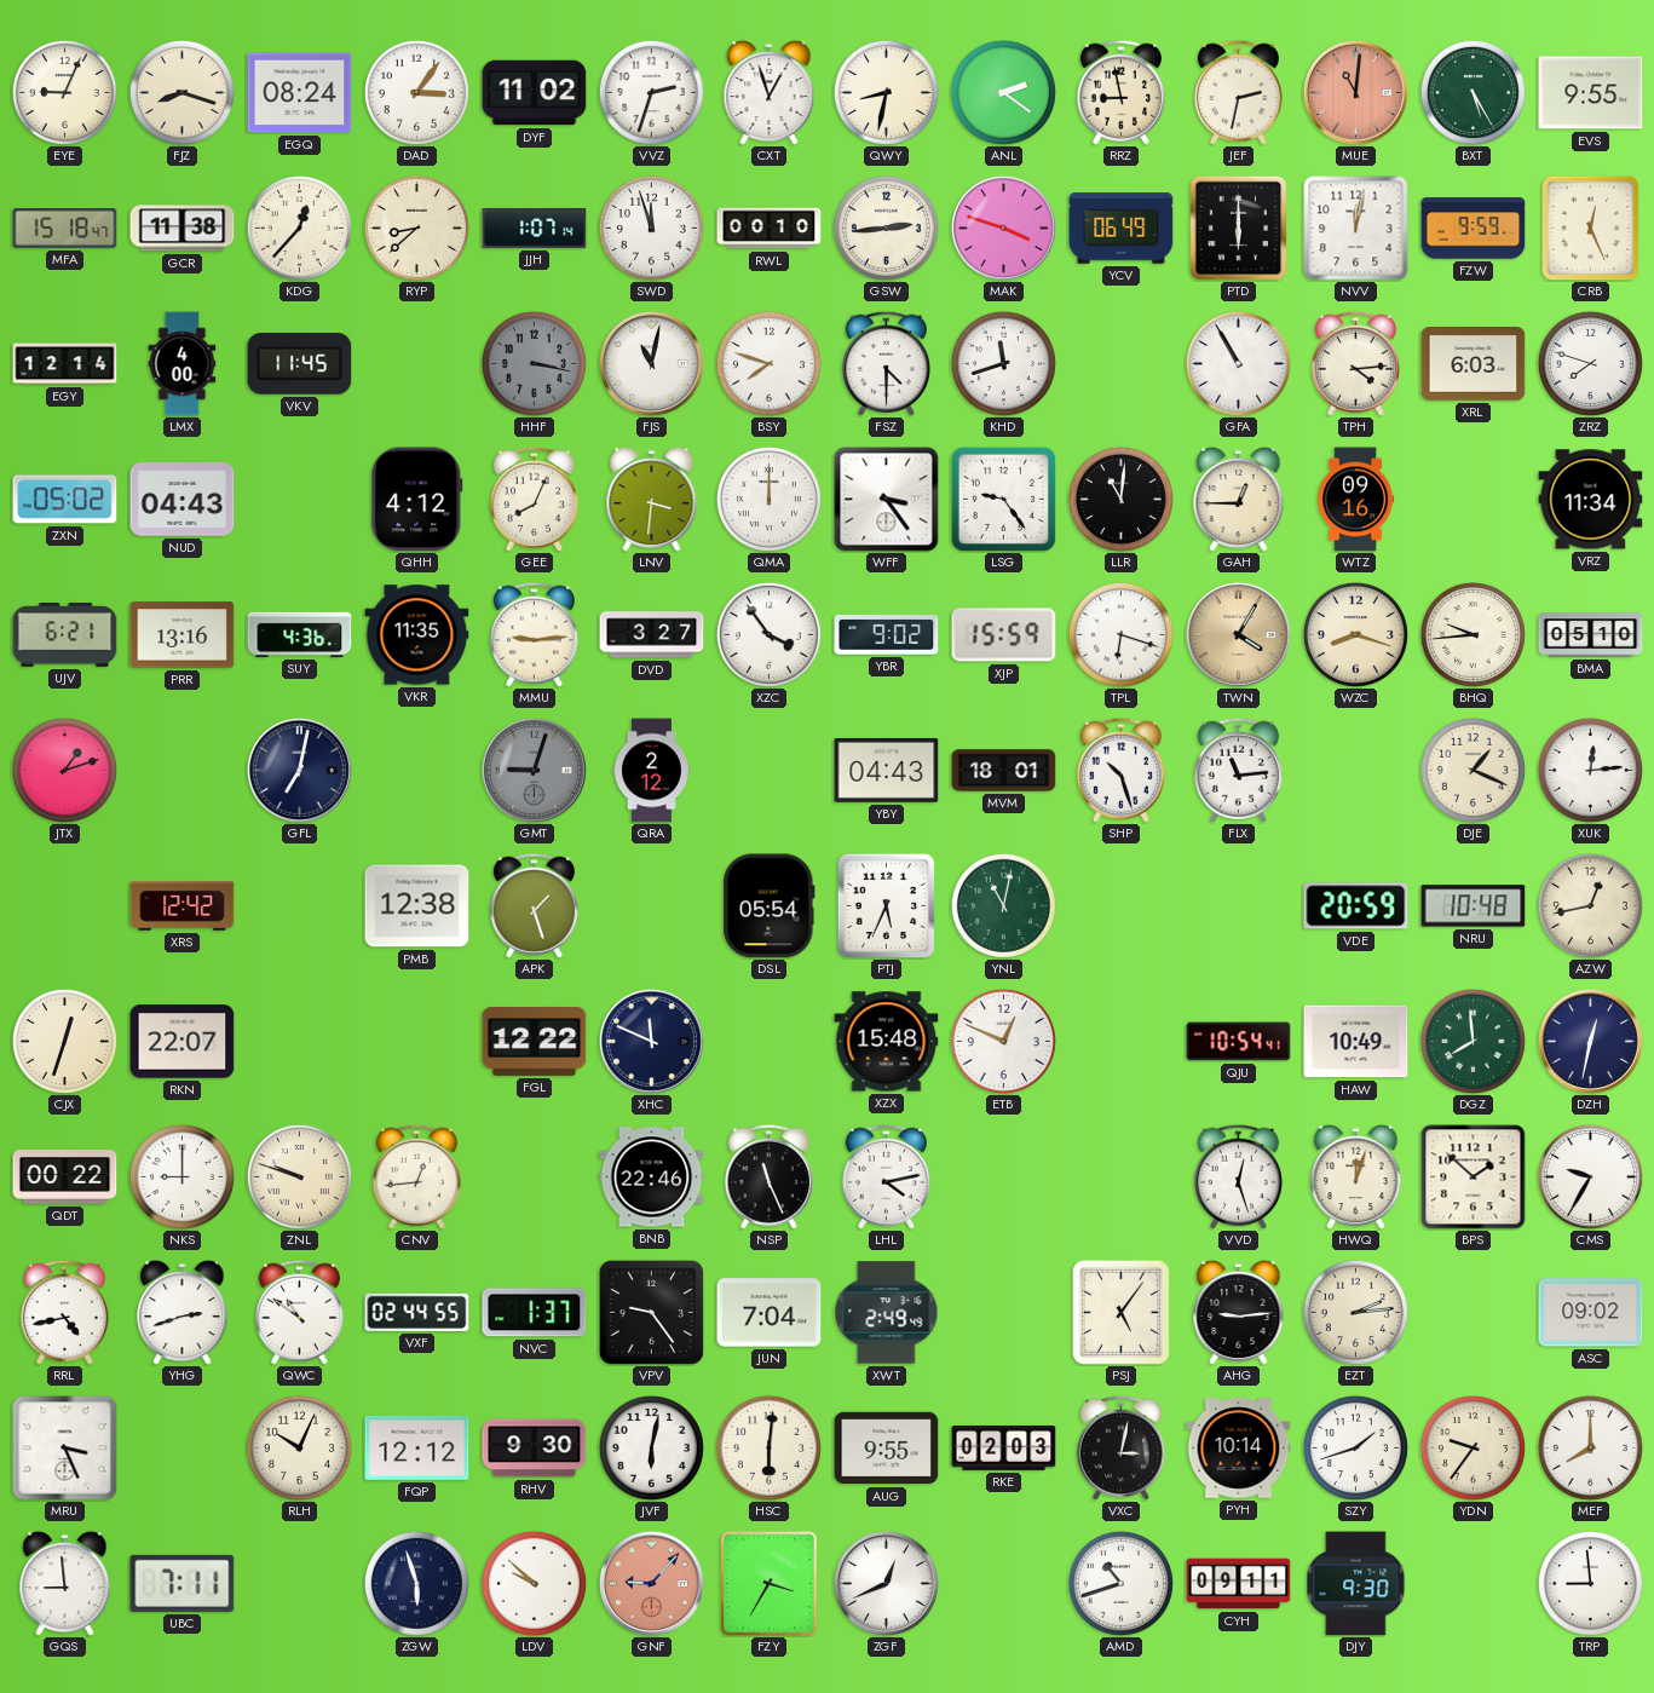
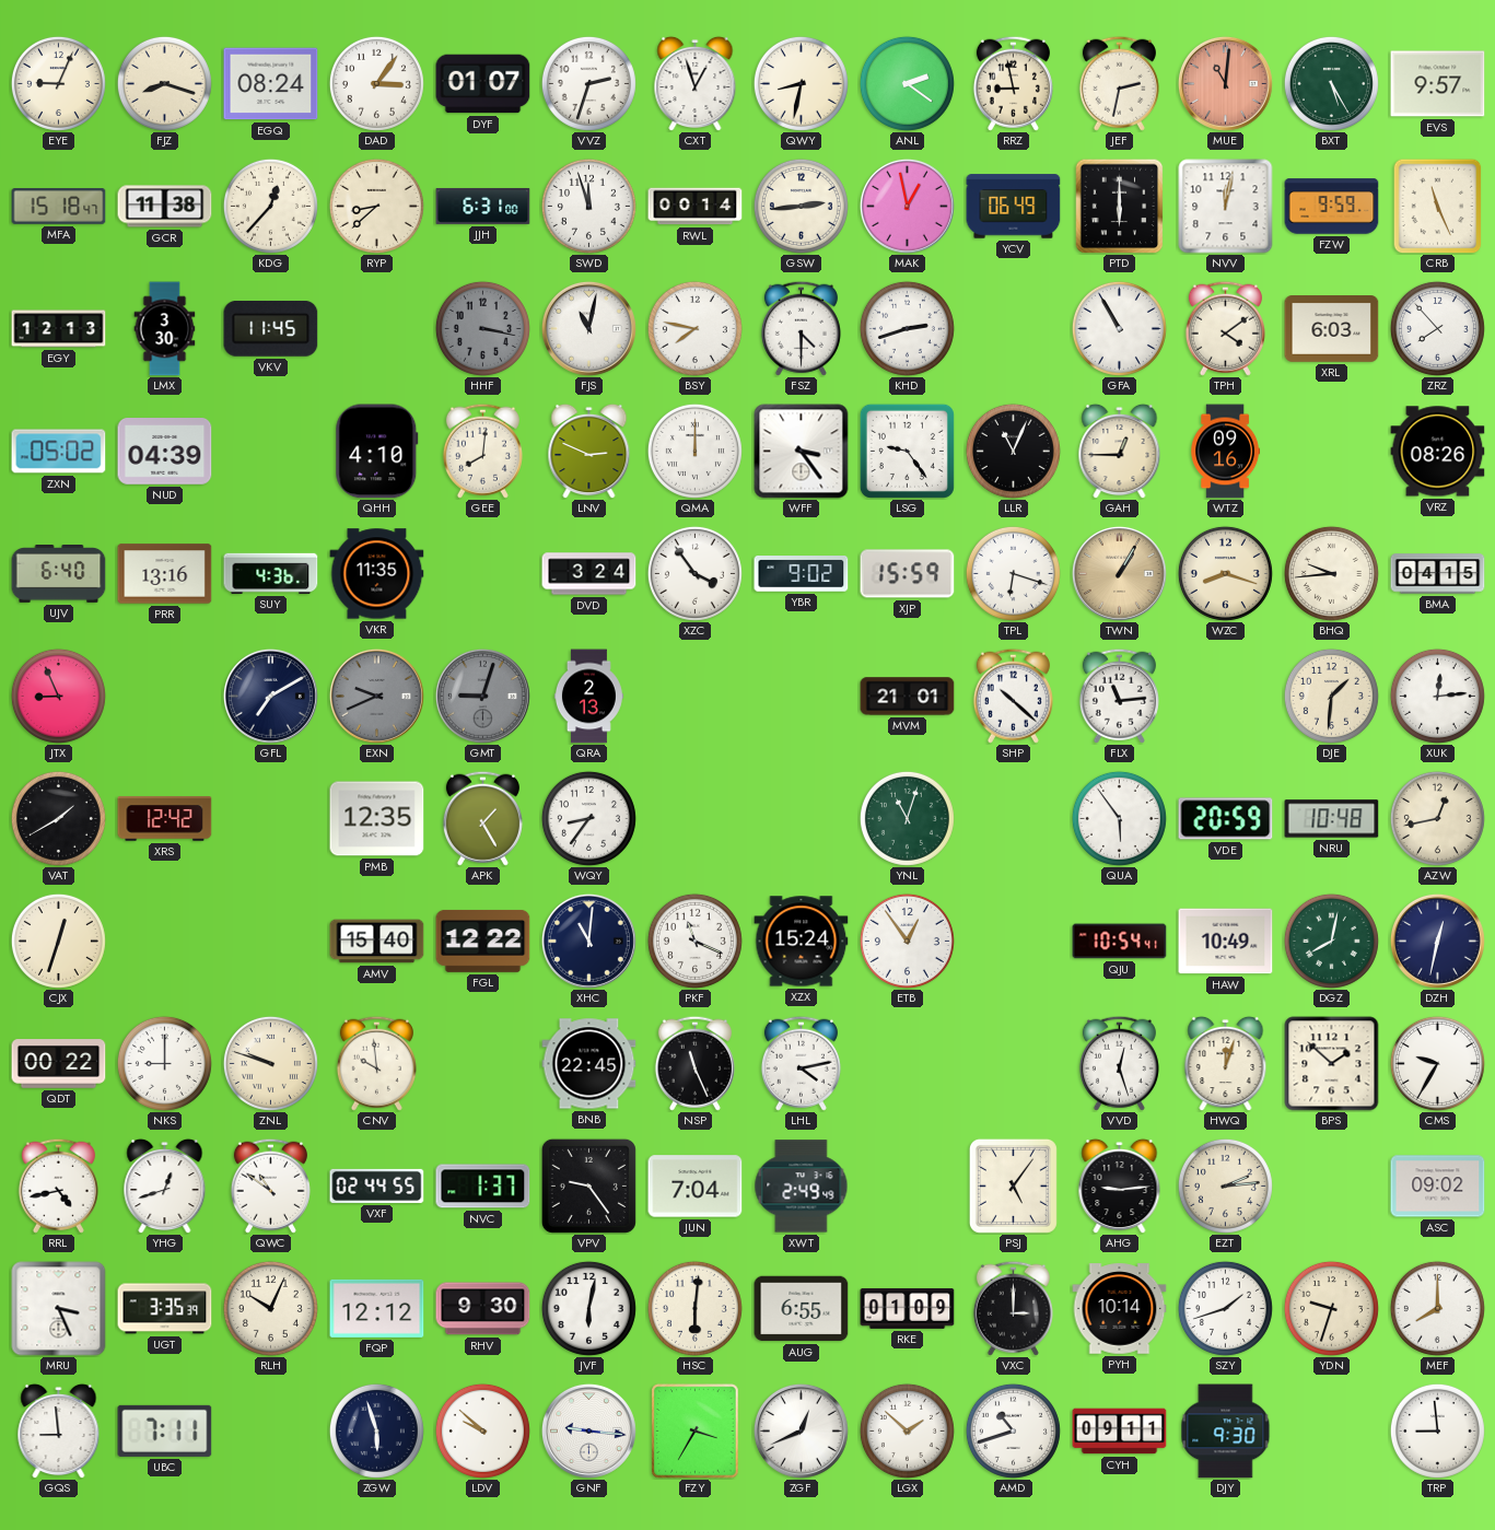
DYF: 11:02 -> 01:07
EVS: 9:55 -> 9:57
JJH: 1:07 -> 6:31
RWL: 00:10 -> 00:14
MAK: 3:48 -> 12:58
CRB: 12:26 -> 11:26
EGY: 12:14 -> 12:13
LMX: 4:00 -> 3:30
BSY: 7:48 -> 7:47
KHD: 11:42 -> 2:42
TPH: 4:14 -> 4:09
ZRZ: 7:48 -> 7:53
NUD: 04:43 -> 04:39
QHH: 4:12 -> 4:10
GEE: 8:04 -> 8:01
LNV: 3:31 -> 2:49
LLR: 11:01 -> 11:04
VRZ: 11:34 -> 08:26
UJV: 6:21 -> 6:40
MMU: 9:14 -> none
DVD: 3:27 -> 3:24
TWN: 4:05 -> 1:05
BMA: 05:10 -> 04:15
JTX: 1:12 -> 8:56
GFL: 7:02 -> 7:10
EXN: none -> 9:41
QRA: 2:12 -> 2:13
YBY: 04:43 -> none
MVM: 18:01 -> 21:01
SHP: 10:27 -> 10:22
DJE: 1:19 -> 1:31
VAT: none -> 1:40
PMB: 12:38 -> 12:35
APK: 1:27 -> 1:25
WQY: none -> 8:36
DSL: 05:54 -> none
PTJ: 5:34 -> none
YNL: 11:02 -> 11:03
QUA: none -> 5:54
RKN: 22:07 -> none
AMV: none -> 15:40
XHC: 11:49 -> 11:01
PKF: none -> 11:19
XZX: 15:48 -> 15:24
ETB: 12:49 -> 12:54
DGZ: 7:59 -> 8:02
CNV: 12:44 -> 9:59
BNB: 22:46 -> 22:45
YHG: 2:42 -> 12:42
UGT: none -> 3:35
AUG: 9:55 -> 6:55
RKE: 02:03 -> 01:09
VXC: 3:02 -> 3:00
YDN: 9:36 -> 9:33
GNF: 9:07 -> 9:16
GNF dial: salmon -> white
LGX: none -> 1:52
